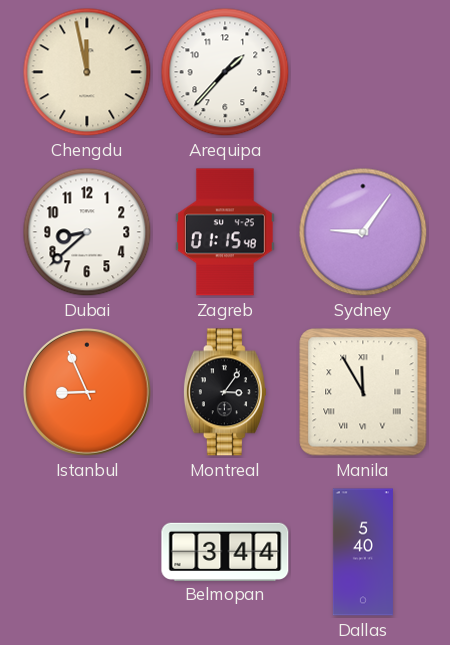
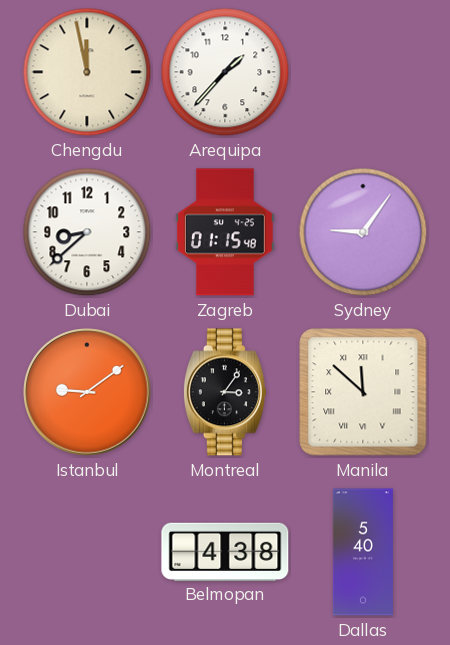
Istanbul: 8:56 -> 9:09
Manila: 11:55 -> 11:52
Belmopan: 3:44 -> 4:38
